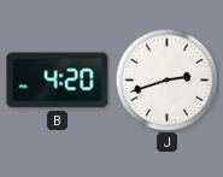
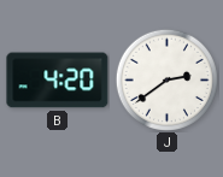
J: 2:42 -> 2:39
